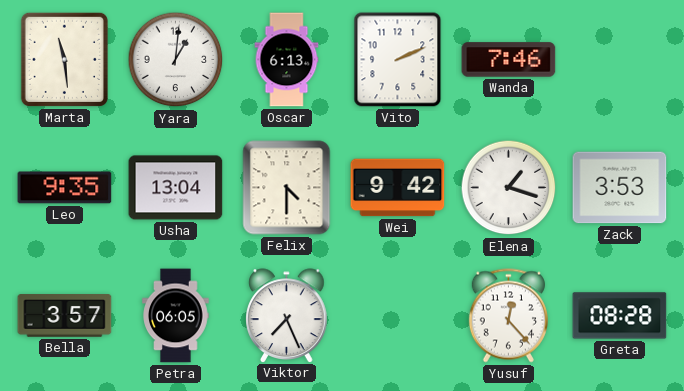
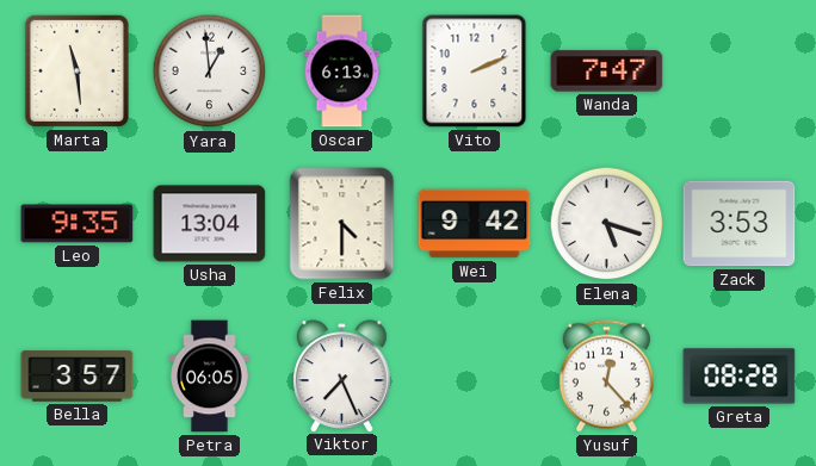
Yara: 1:01 -> 12:59
Wanda: 7:46 -> 7:47
Elena: 1:18 -> 5:18
